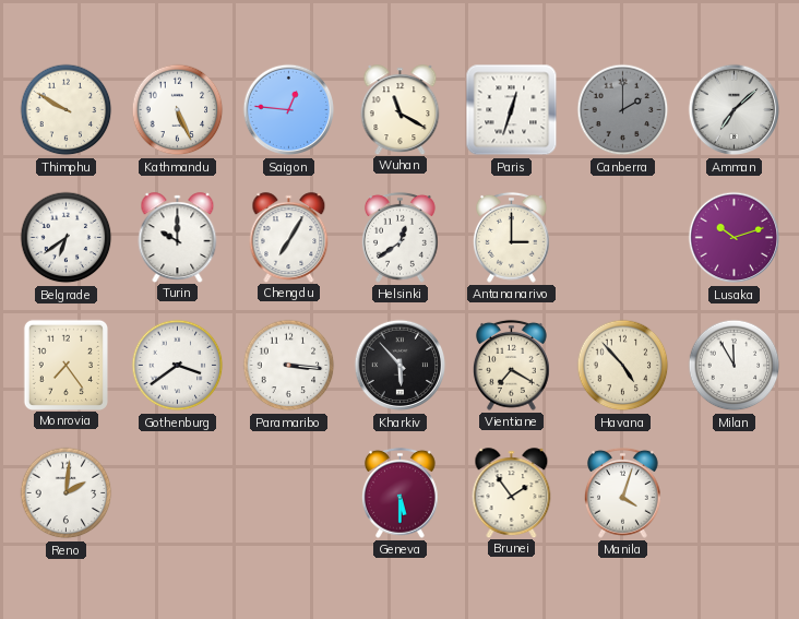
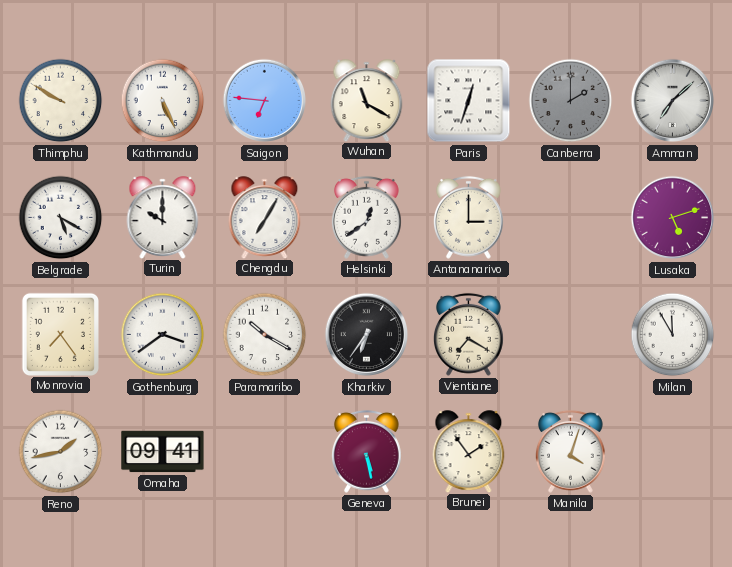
Saigon: 12:46 -> 6:46
Belgrade: 6:39 -> 5:20
Lusaka: 10:12 -> 5:12
Paramaribo: 3:16 -> 10:20
Kharkiv: 5:53 -> 6:36
Havana: 4:53 -> none
Reno: 2:01 -> 1:43
Omaha: none -> 09:41
Geneva: 5:30 -> 5:28
